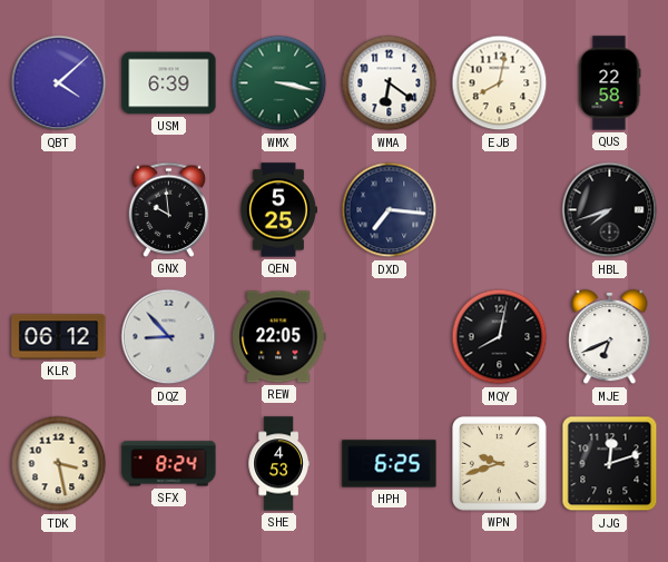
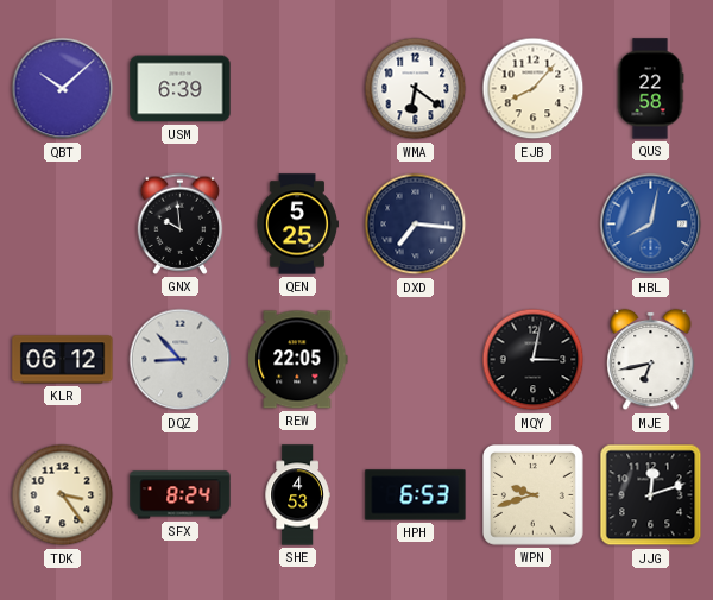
QBT: 4:08 -> 10:08
WMX: 3:17 -> none
EJB: 8:02 -> 8:07
HBL: 7:42 -> 8:02
HBL dial: black -> blue
MQY: 8:02 -> 3:02
MJE: 6:41 -> 6:43
TDK: 3:28 -> 3:24
HPH: 6:25 -> 6:53
